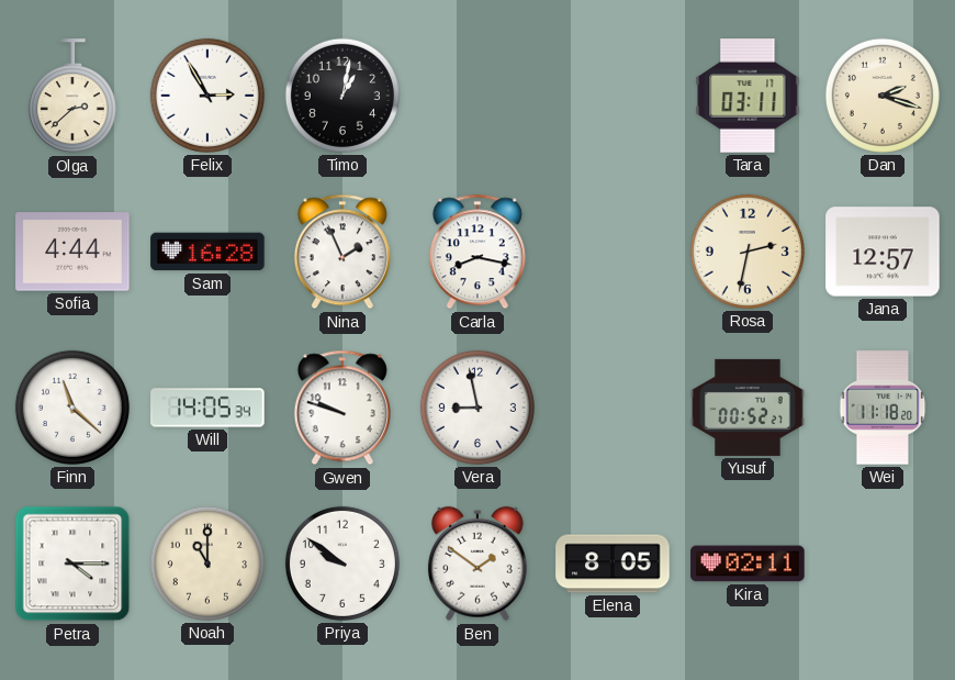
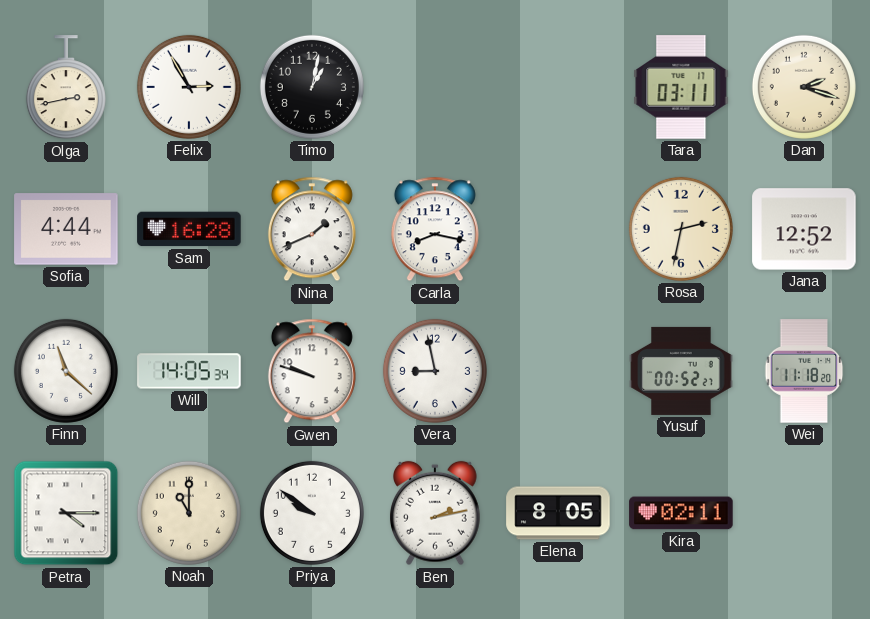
Olga: 2:38 -> 2:43
Nina: 1:56 -> 1:41
Jana: 12:57 -> 12:52
Ben: 1:51 -> 2:13
